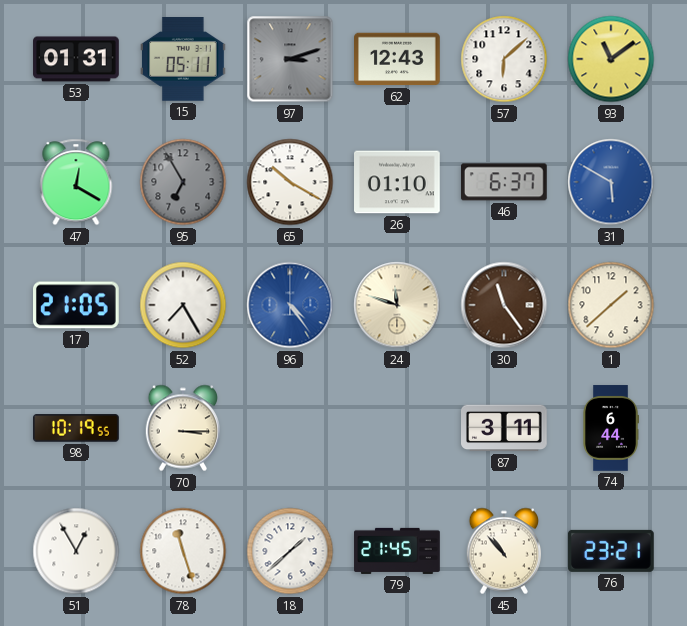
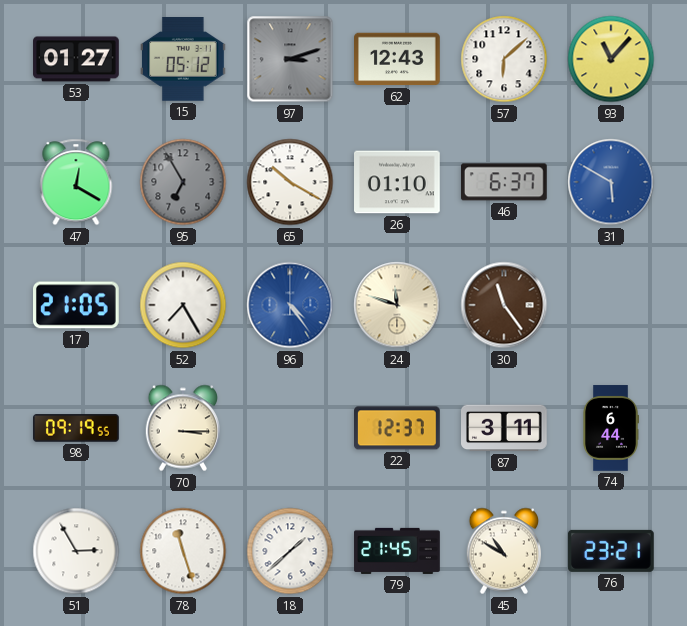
53: 01:31 -> 01:27
15: 05:11 -> 05:12
93: 11:09 -> 11:07
1: 1:38 -> none
98: 10:19 -> 09:19
22: none -> 12:37
51: 12:55 -> 2:55
45: 10:53 -> 10:50
